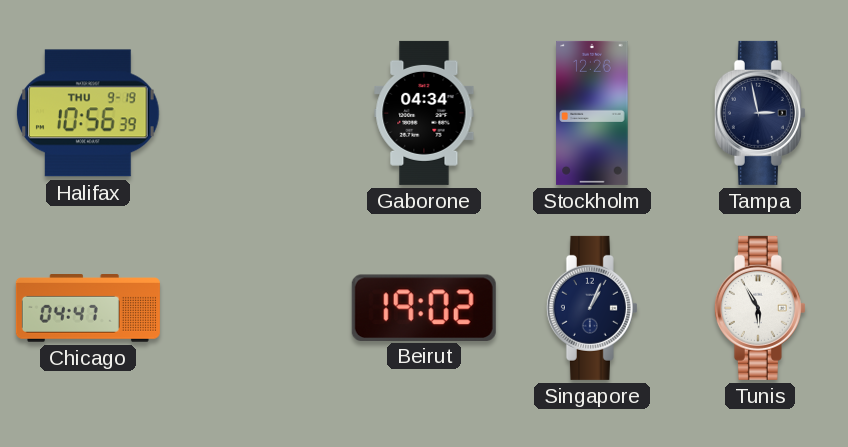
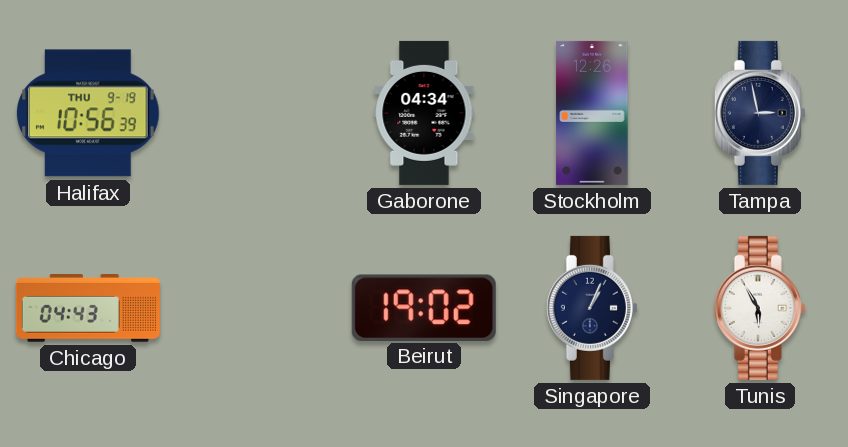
Chicago: 04:47 -> 04:43
